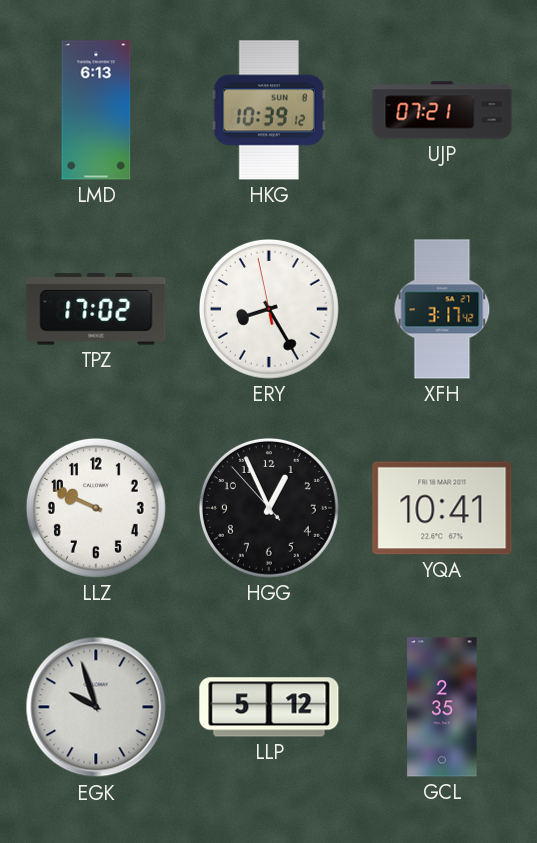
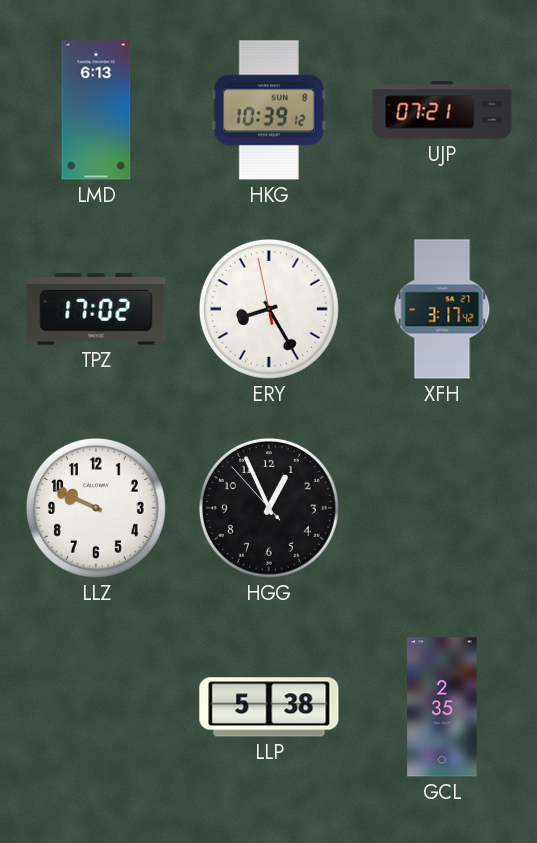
YQA: 10:41 -> none
EGK: 9:57 -> none
LLP: 5:12 -> 5:38
